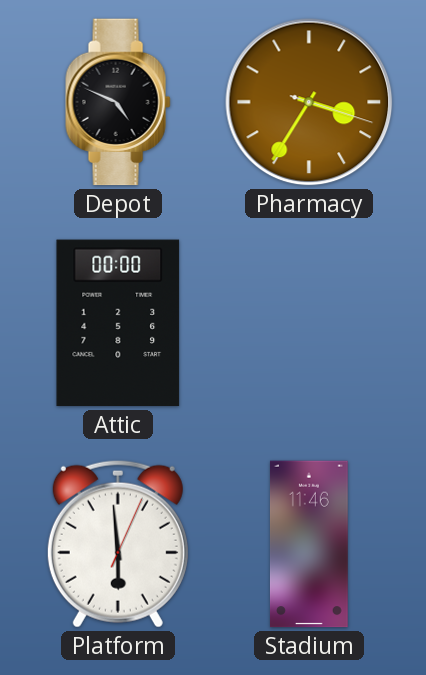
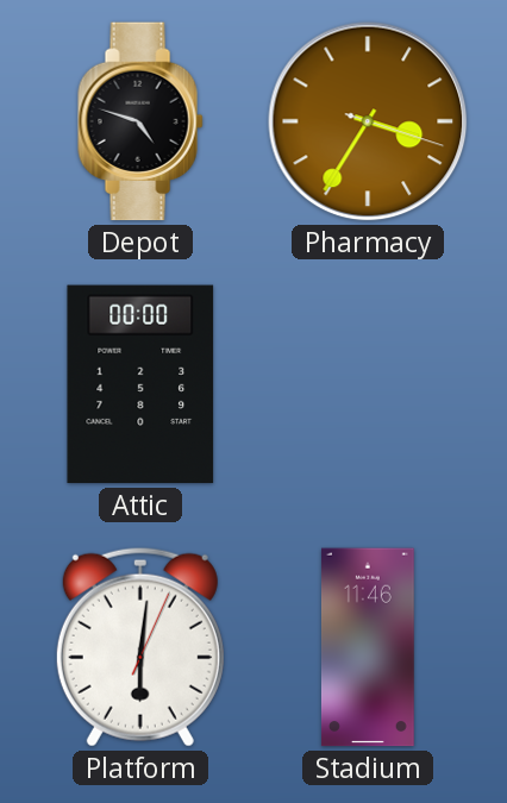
Depot: 4:49 -> 4:48
Platform: 5:59 -> 6:01
